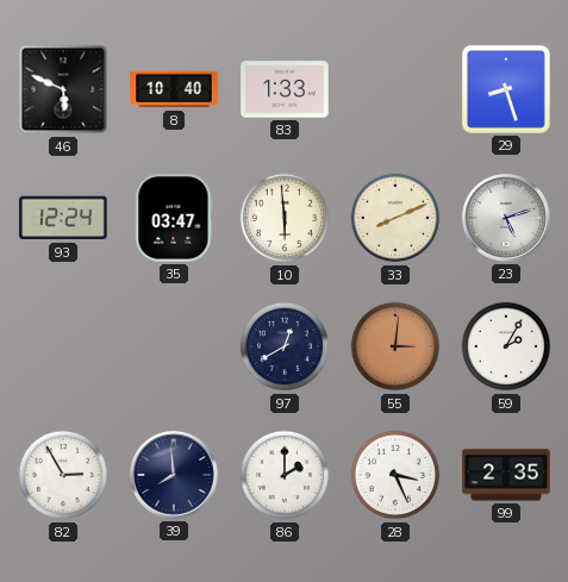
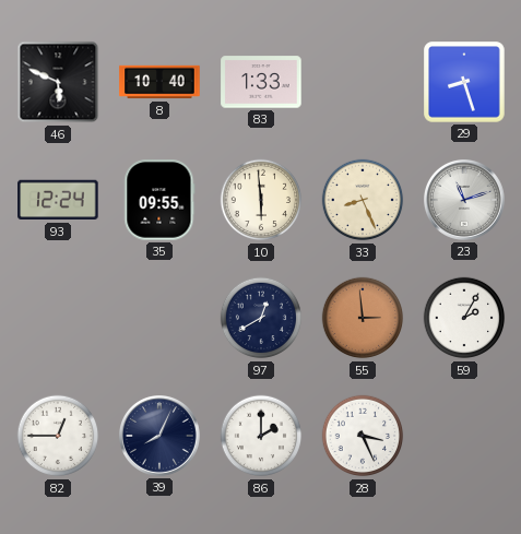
35: 03:47 -> 09:55
33: 8:11 -> 8:26
23: 5:12 -> 11:12
55: 3:01 -> 2:59
82: 2:55 -> 12:45
39: 7:59 -> 8:04
99: 2:35 -> none
